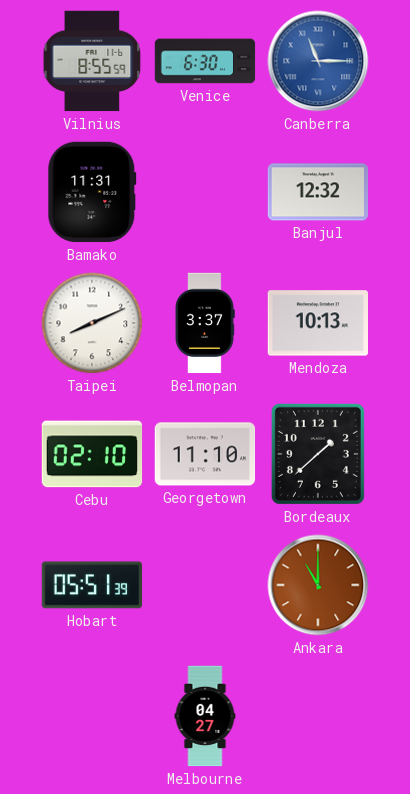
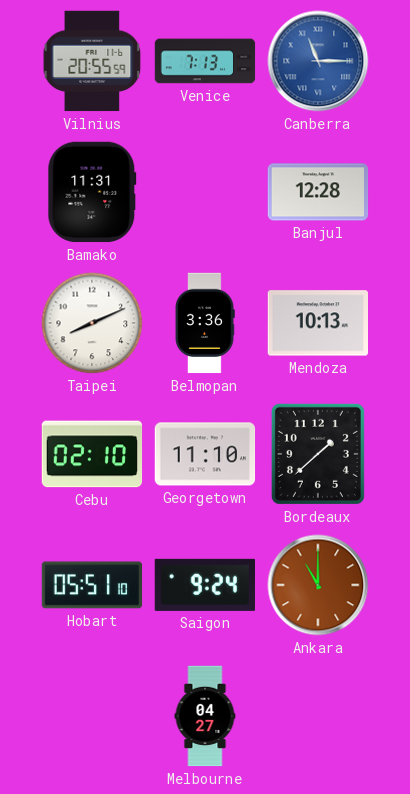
Vilnius: 8:55 -> 20:55
Venice: 6:30 -> 7:13
Banjul: 12:32 -> 12:28
Belmopan: 3:37 -> 3:36
Hobart: 05:51:39 -> 05:51:10
Saigon: none -> 9:24
